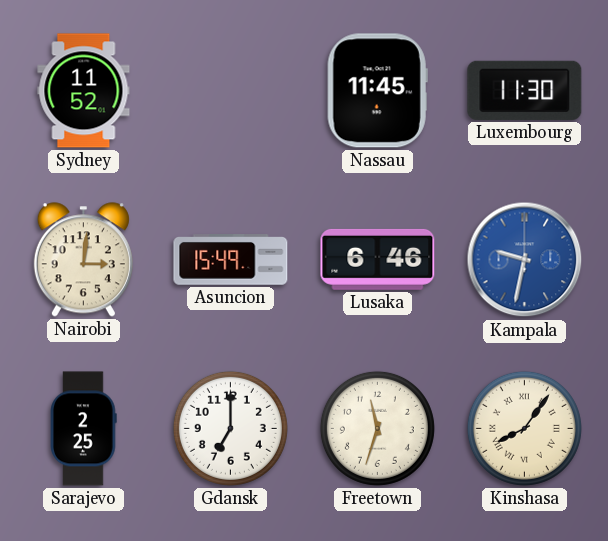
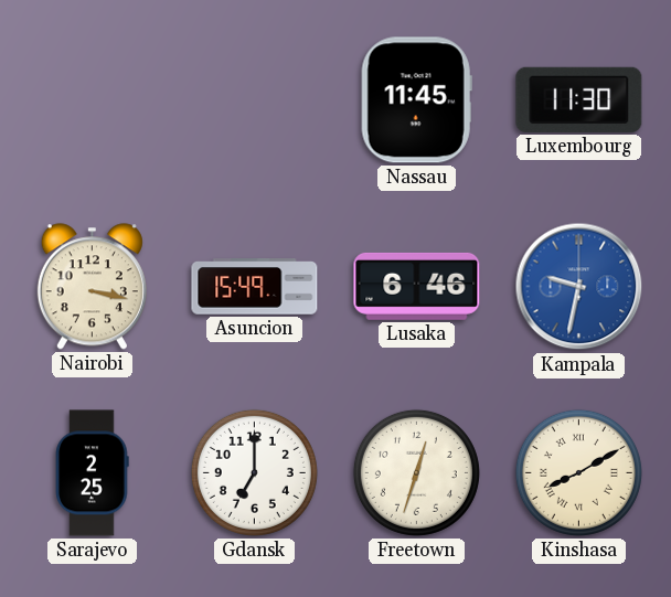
Sydney: 11:52 -> none
Nairobi: 3:01 -> 3:17
Freetown: 11:33 -> 12:33
Kinshasa: 8:06 -> 8:10
